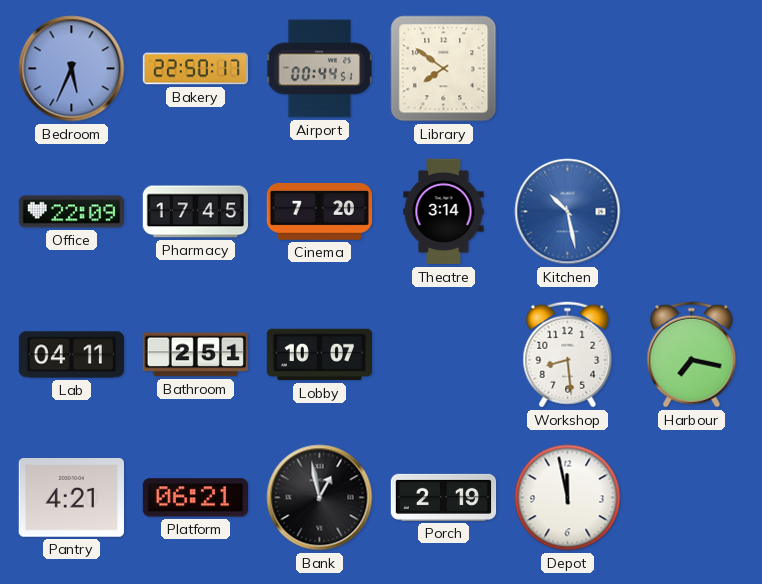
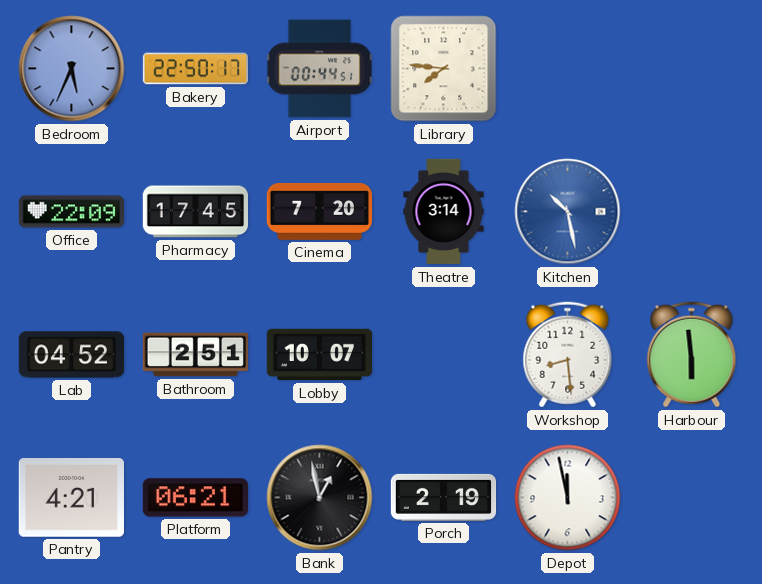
Library: 7:51 -> 7:46
Lab: 04:11 -> 04:52
Harbour: 7:17 -> 5:59
